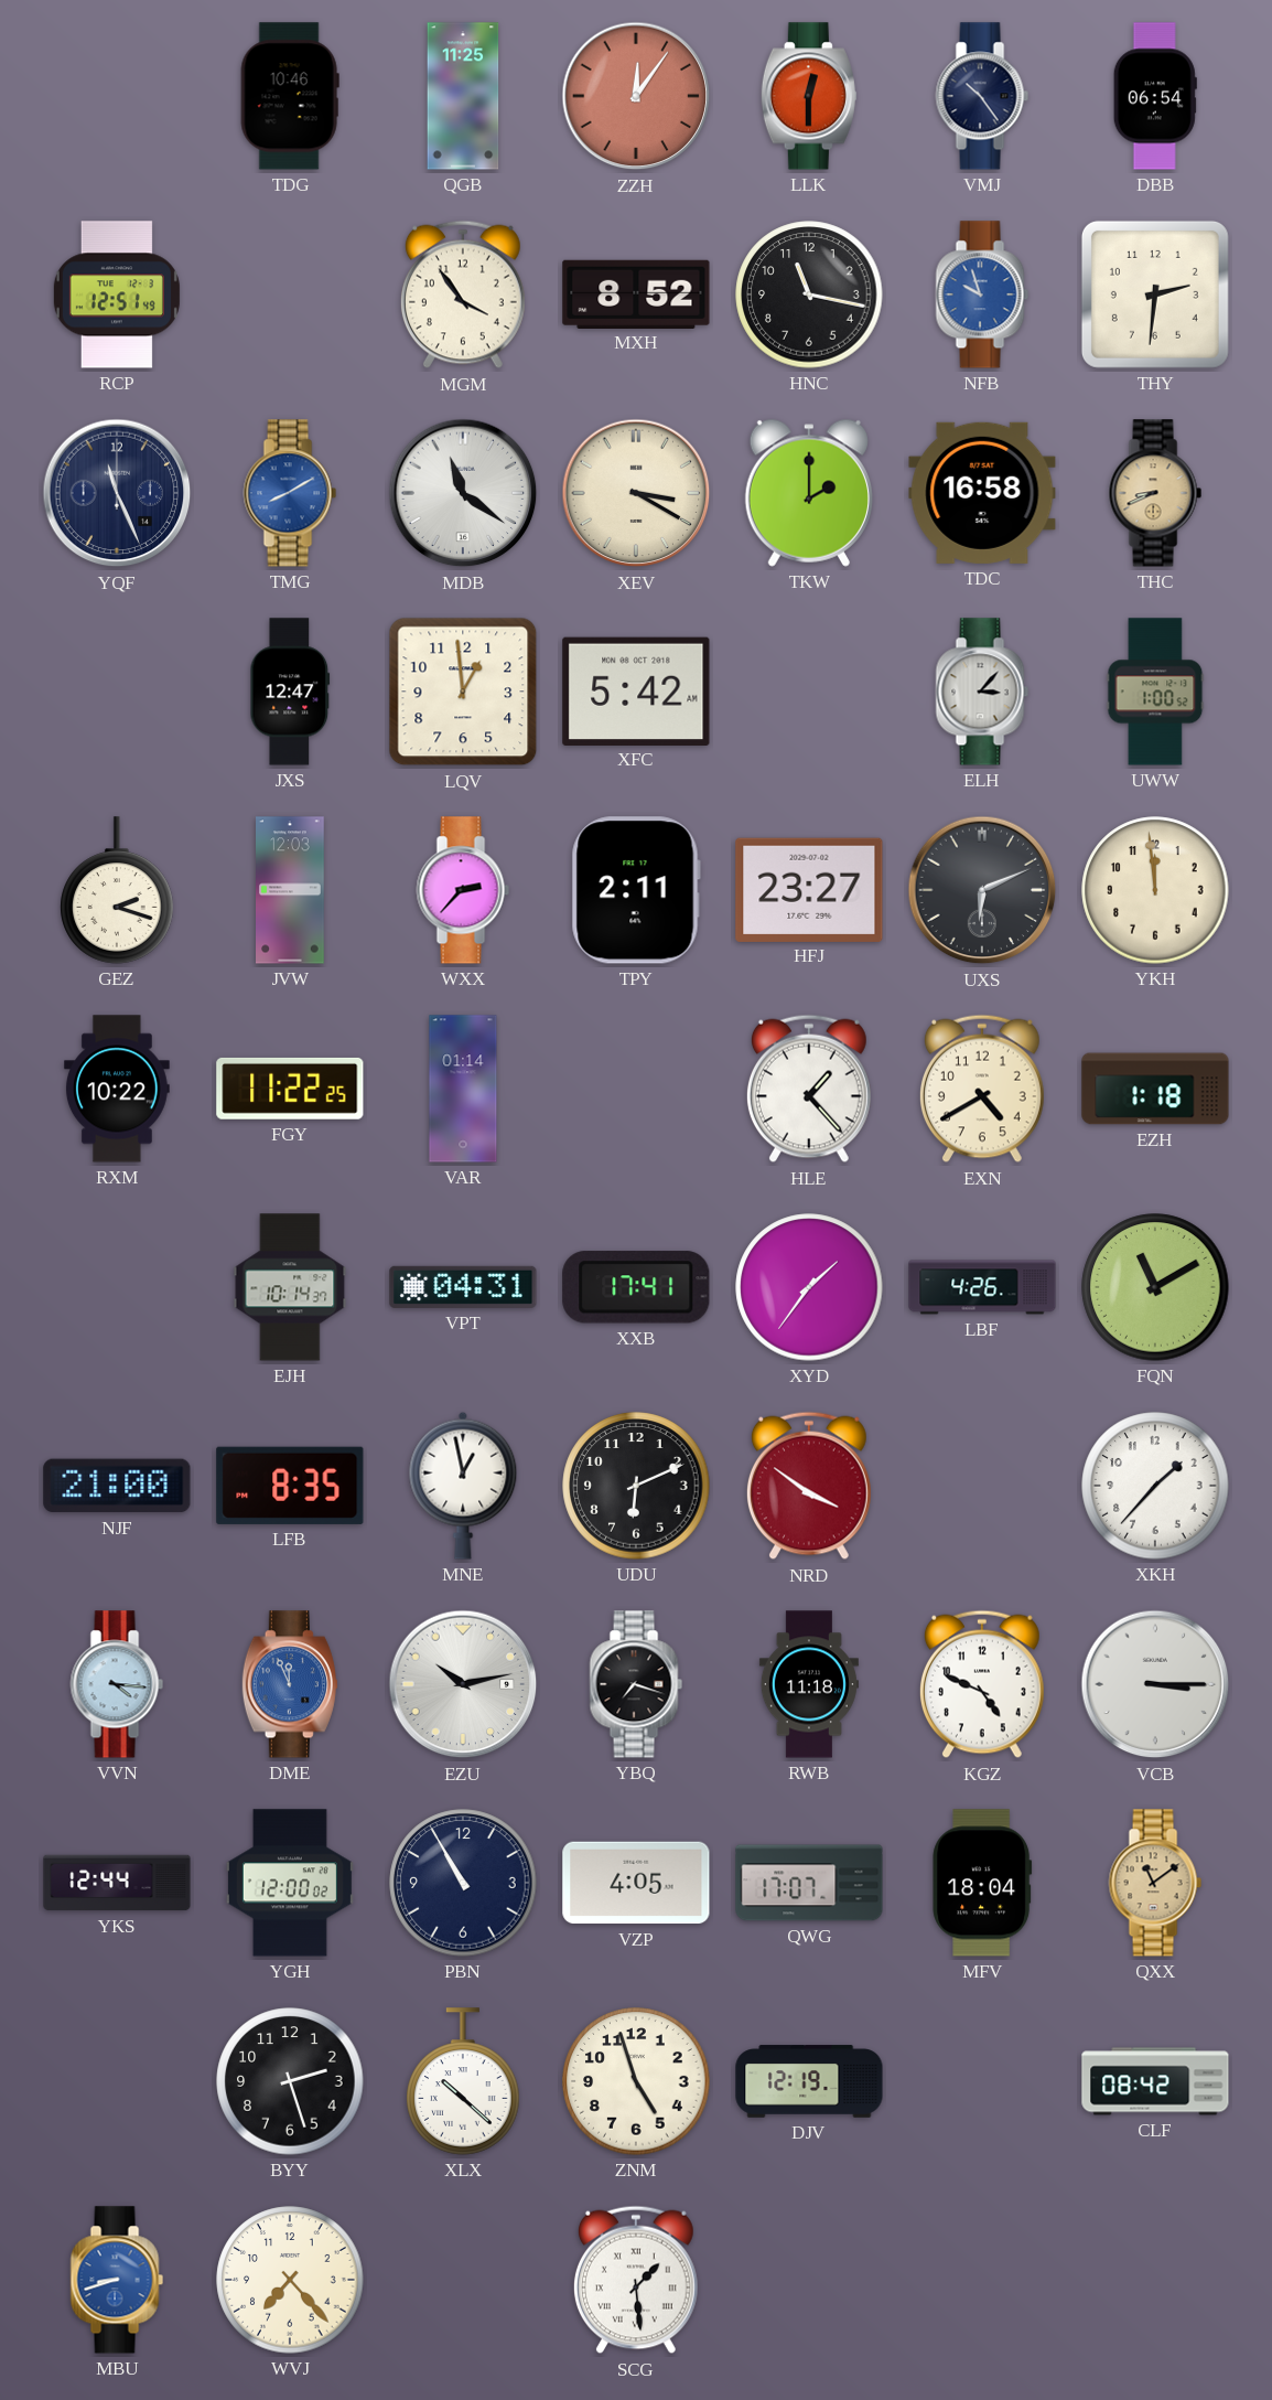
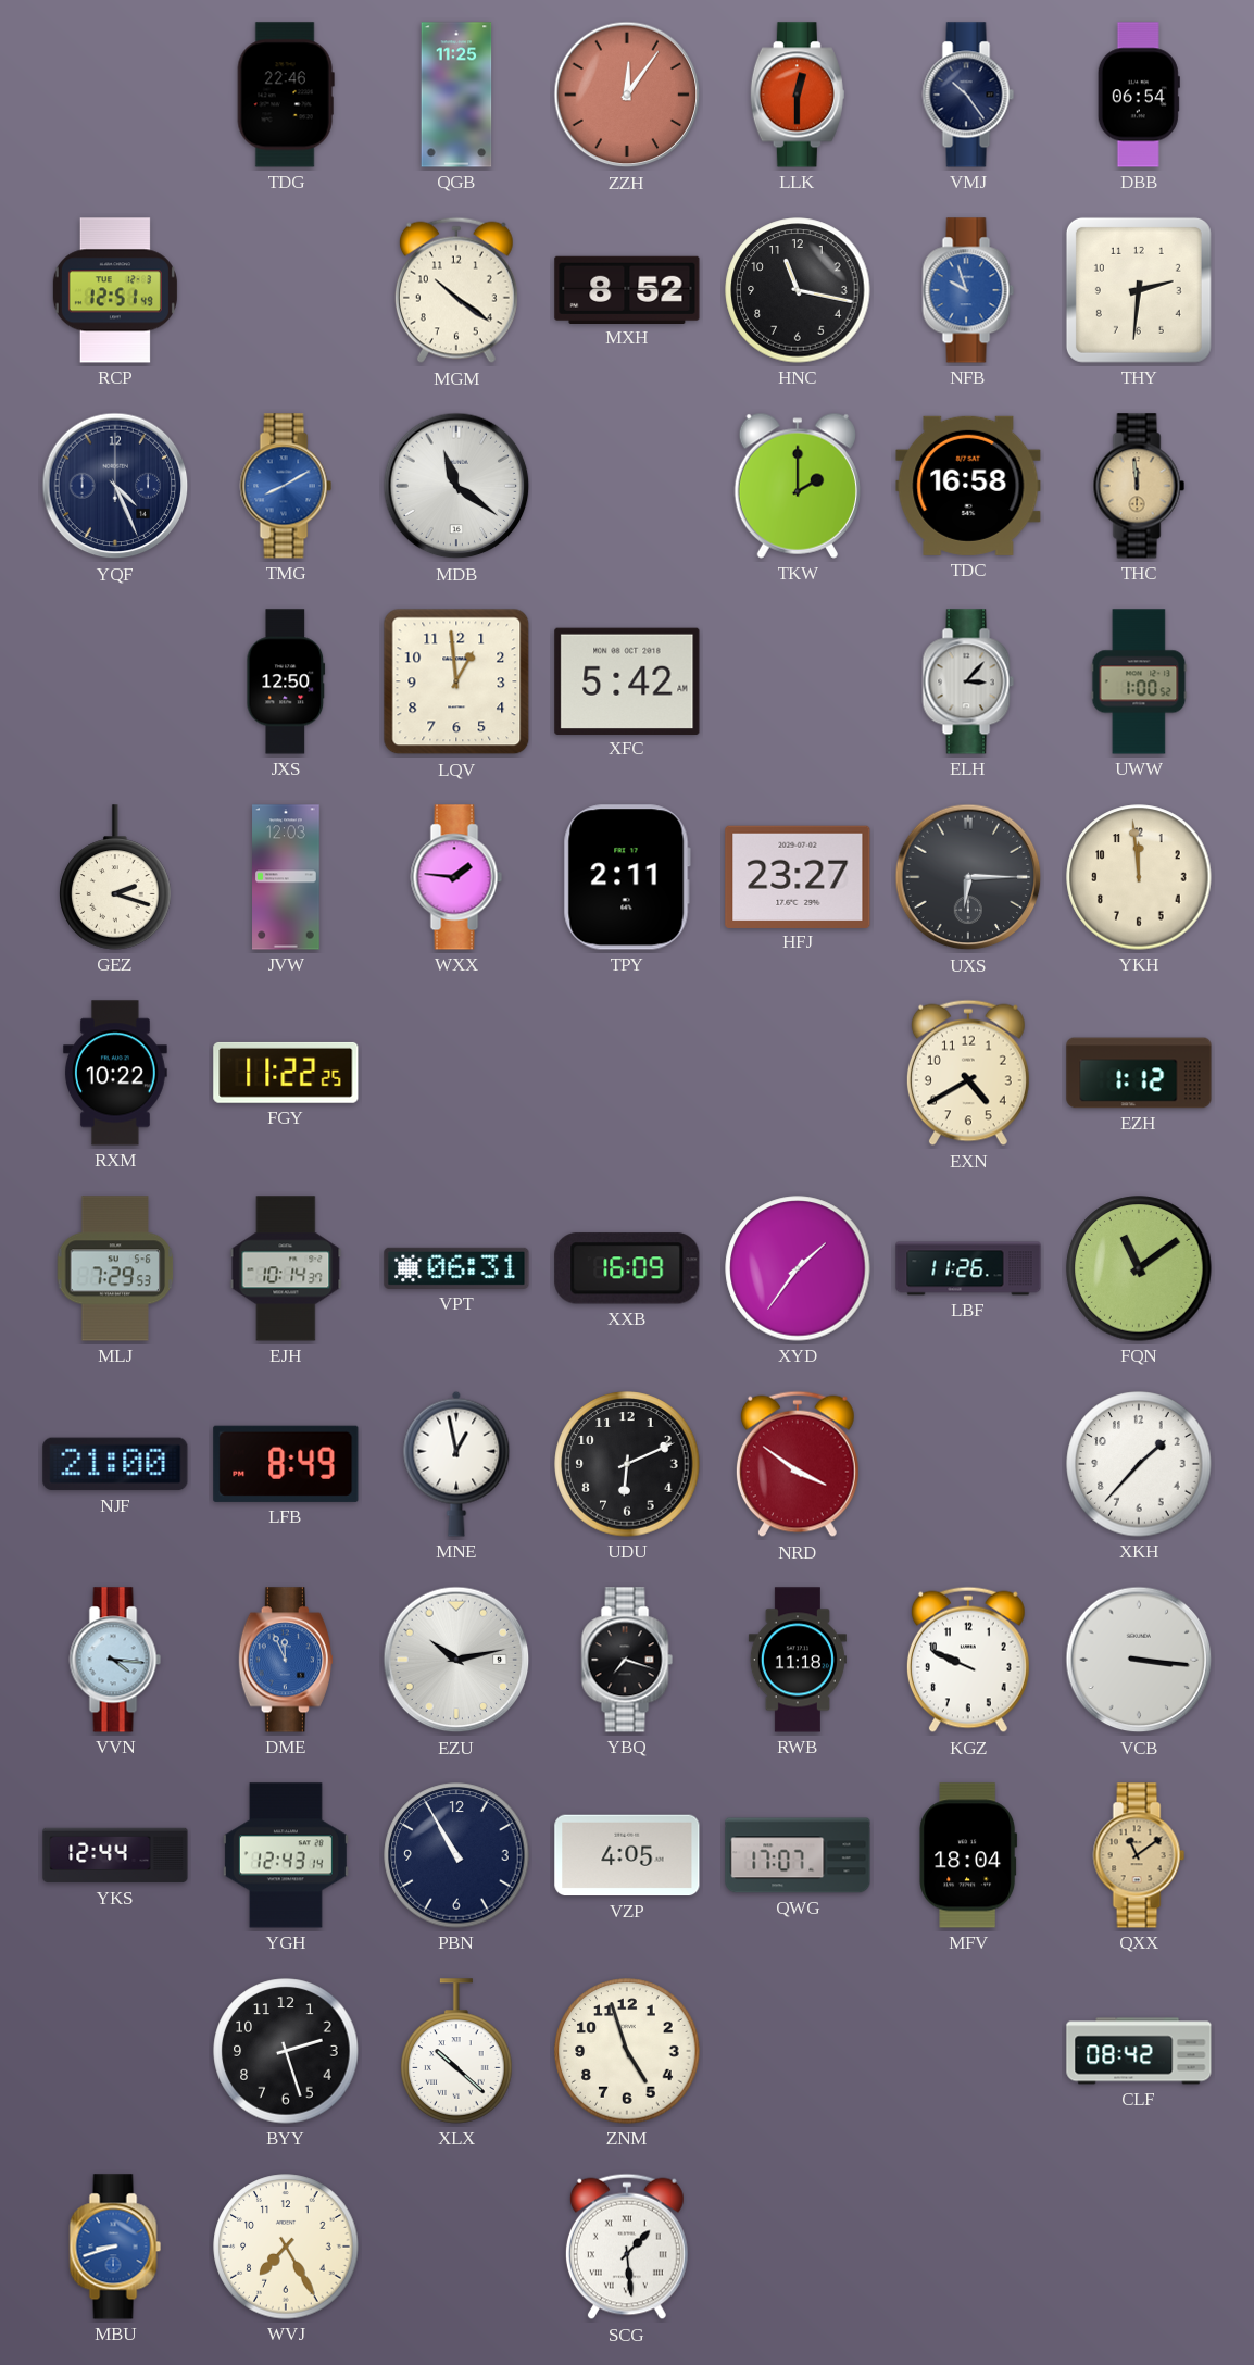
TDG: 10:46 -> 22:46
MGM: 3:54 -> 10:21
YQF: 11:26 -> 4:26
XEV: 3:20 -> none
THC: 8:41 -> 11:59
JXS: 12:47 -> 12:50
WXX: 2:37 -> 1:46
UXS: 6:11 -> 6:15
VAR: 01:14 -> none
HLE: 1:23 -> none
EZH: 1:18 -> 1:12
MLJ: none -> 7:29
VPT: 04:31 -> 06:31
XXB: 17:41 -> 16:09
LBF: 4:26 -> 11:26
FQN: 11:10 -> 11:09
LFB: 8:35 -> 8:49
KGZ: 4:49 -> 9:49
VCB: 3:15 -> 3:16
YGH: 12:00 -> 12:43
DJV: 12:19 -> none
WVJ: 7:23 -> 7:25
